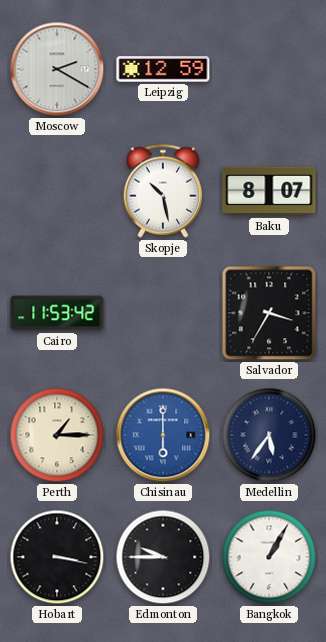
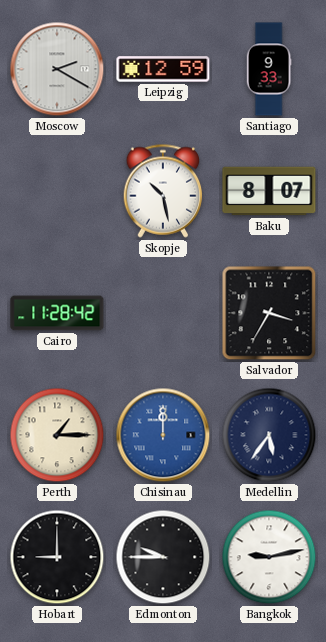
Santiago: none -> 9:33
Cairo: 11:53 -> 11:28
Chisinau: 6:00 -> 12:00
Hobart: 3:17 -> 9:00
Bangkok: 1:05 -> 9:13
